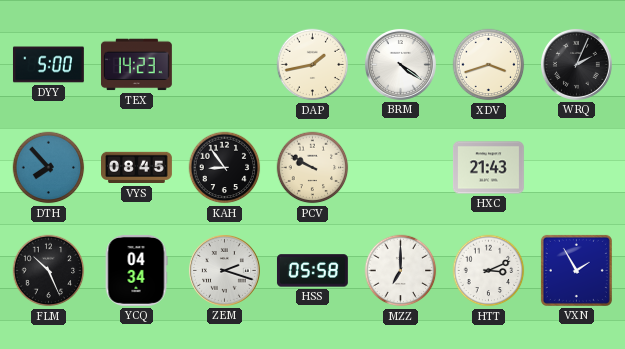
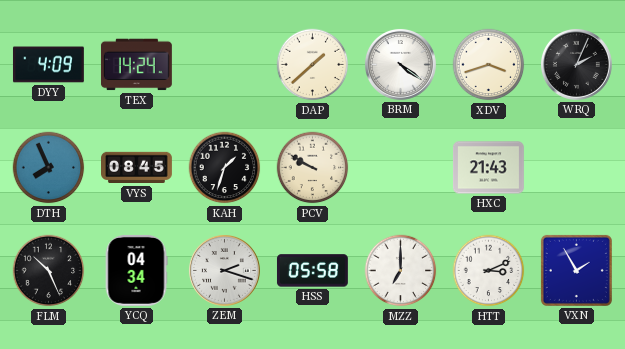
DYY: 5:00 -> 4:09
TEX: 14:23 -> 14:24
DAP: 1:43 -> 1:38
DTH: 7:53 -> 7:56
KAH: 8:54 -> 1:33
